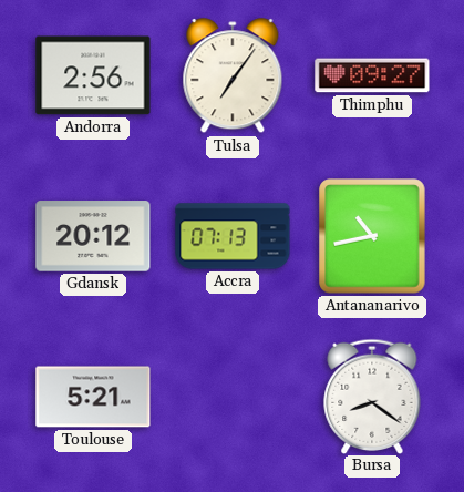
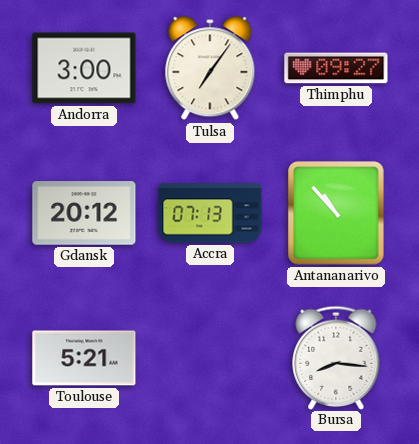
Andorra: 2:56 -> 3:00
Antananarivo: 10:43 -> 10:53
Bursa: 8:21 -> 8:16
